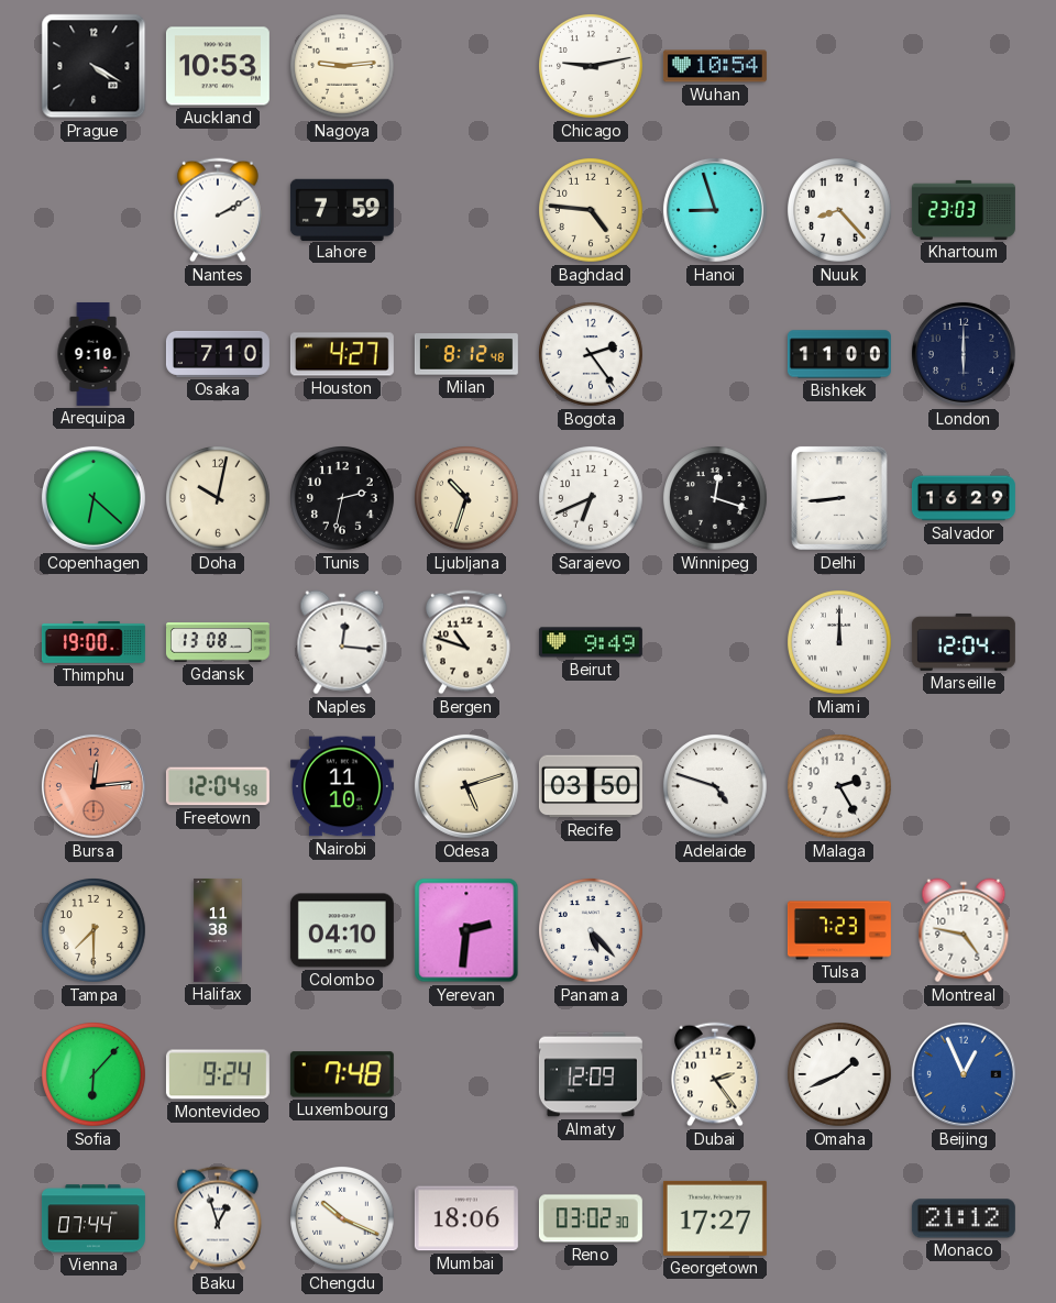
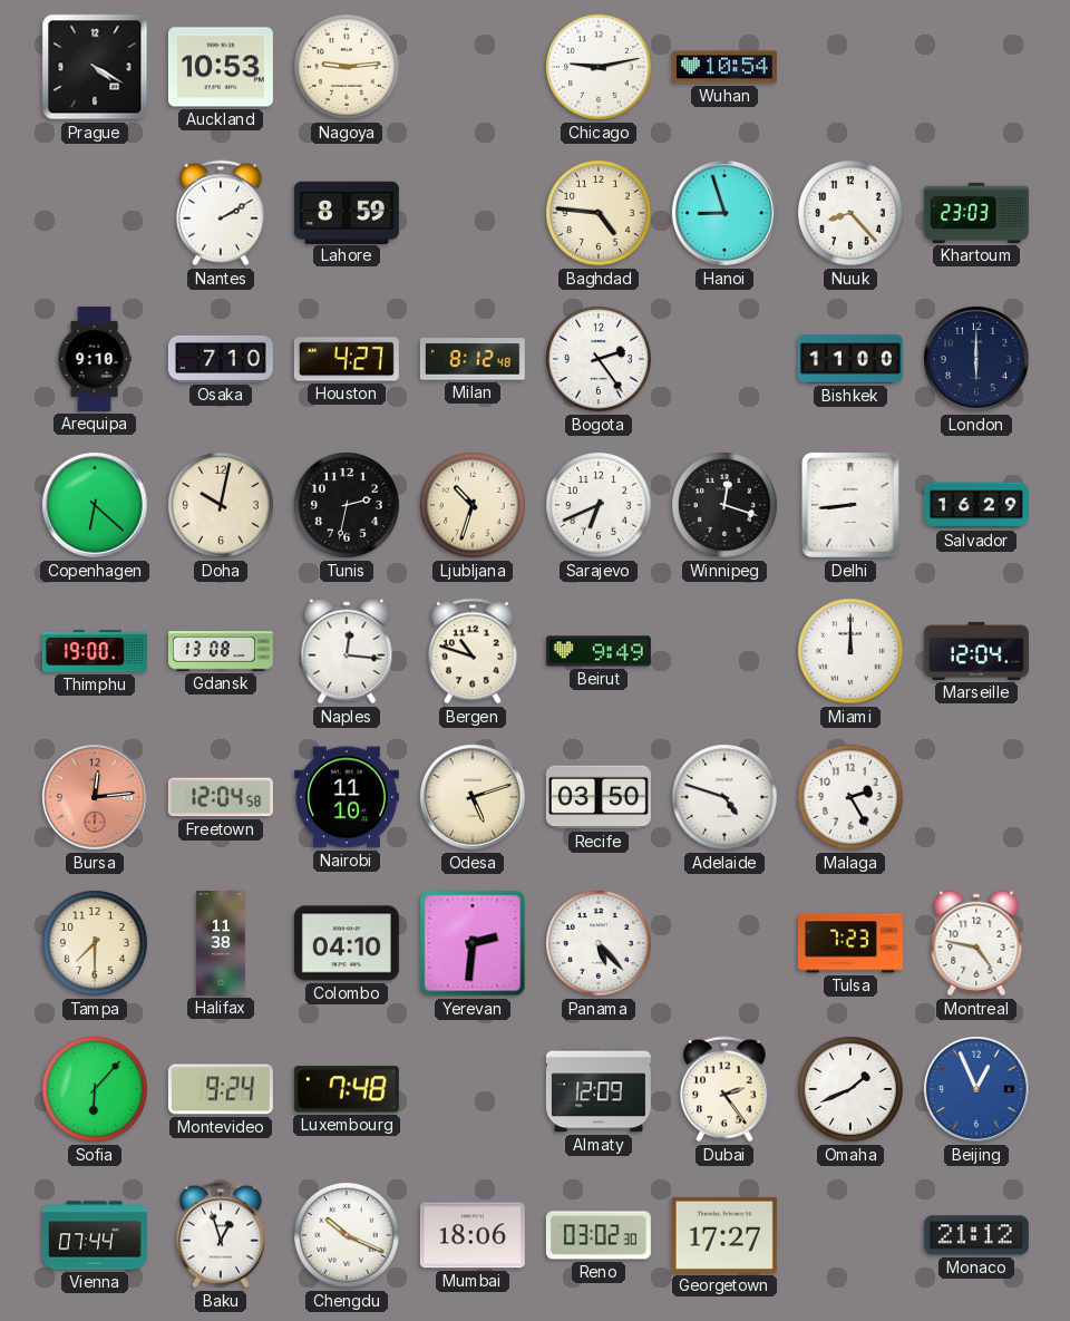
Lahore: 7:59 -> 8:59
